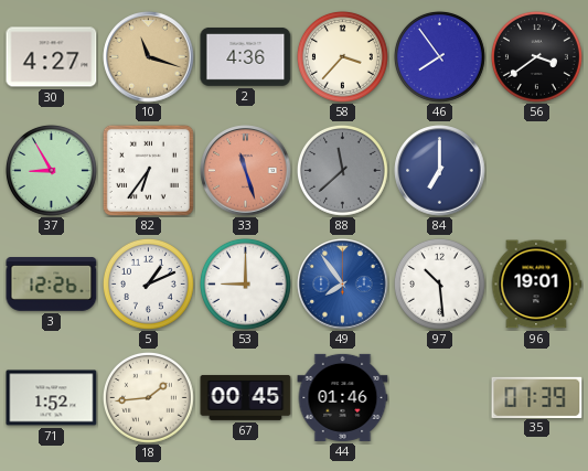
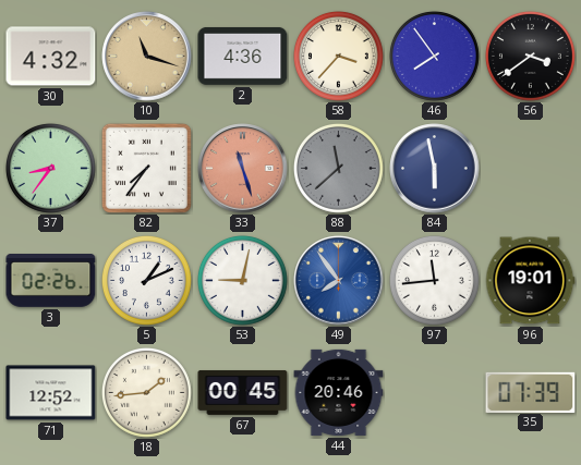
30: 4:27 -> 4:32
37: 8:55 -> 8:36
82: 6:36 -> 7:36
84: 7:00 -> 5:58
3: 12:26 -> 02:26
53: 9:00 -> 9:02
97: 10:29 -> 11:44
71: 1:52 -> 12:52
44: 01:46 -> 20:46
